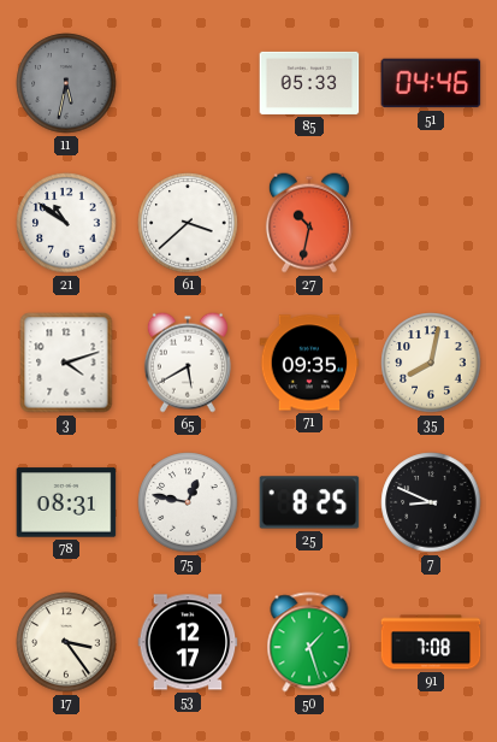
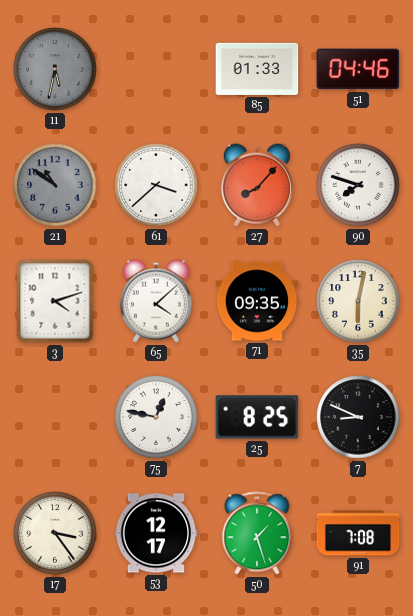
85: 05:33 -> 01:33
21 dial: white -> grey
27: 10:32 -> 8:07
90: none -> 7:48
65: 5:40 -> 4:08
35: 8:02 -> 6:02
78: 08:31 -> none
